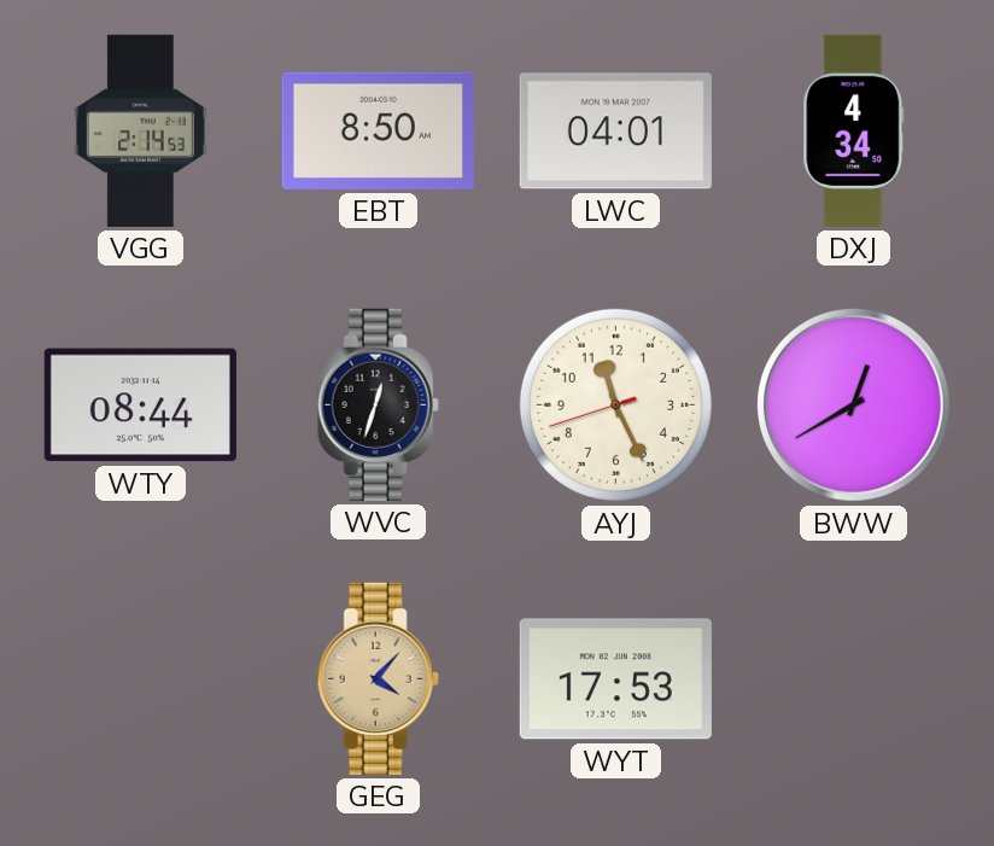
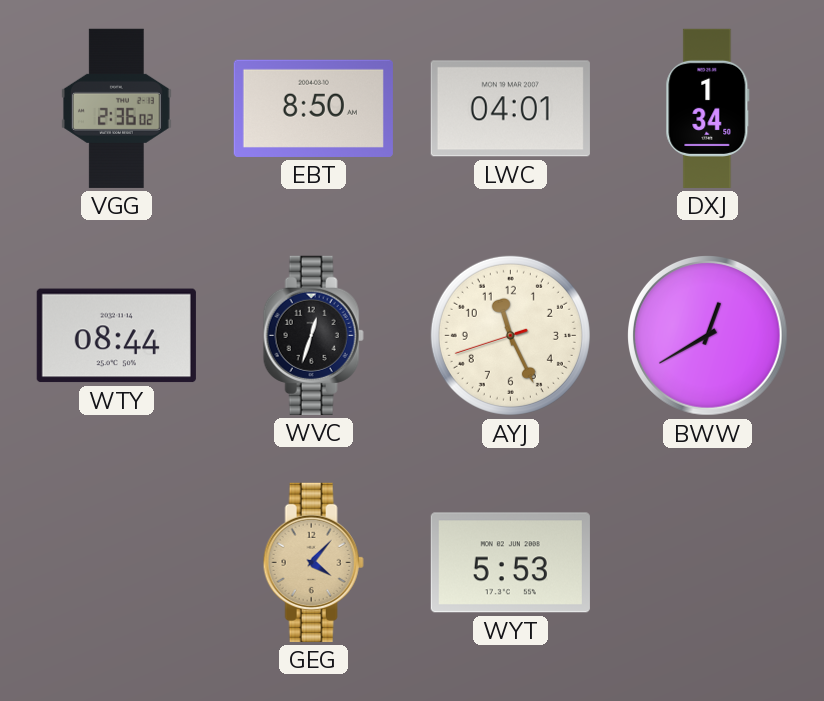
VGG: 2:14 -> 2:36
DXJ: 4:34 -> 1:34
WYT: 17:53 -> 5:53
